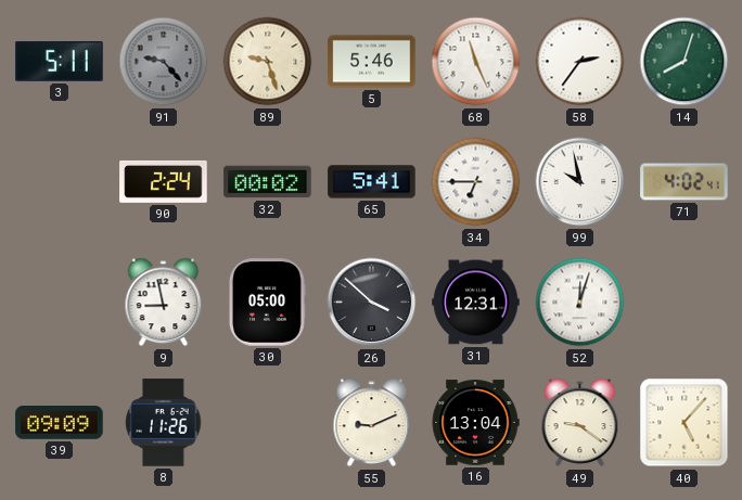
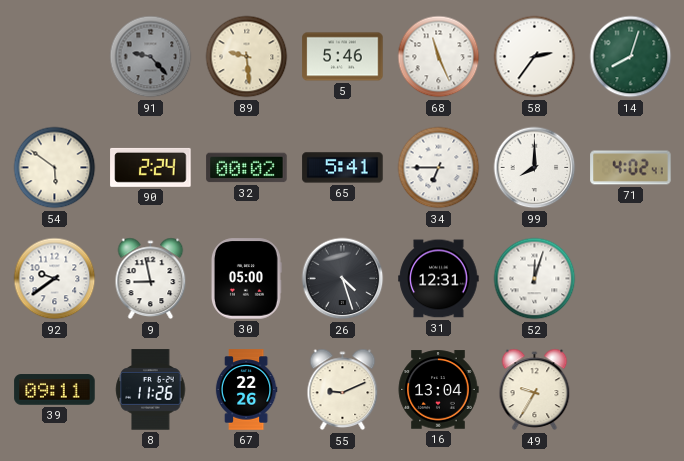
3: 5:11 -> none
89: 9:27 -> 9:29
54: none -> 5:51
99: 9:58 -> 8:00
92: none -> 9:39
26: 3:52 -> 4:27
39: 09:09 -> 09:11
67: none -> 22:26
49: 9:21 -> 9:35
40: 5:07 -> none
